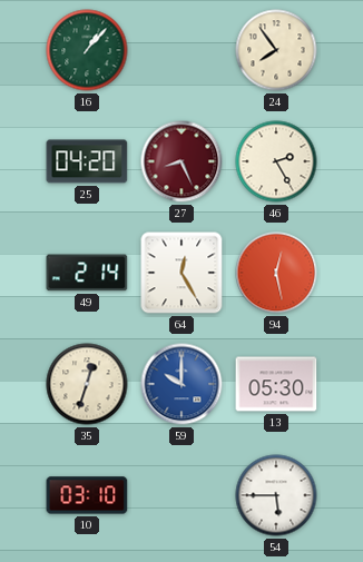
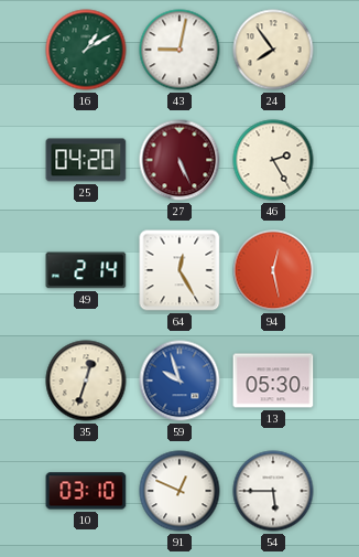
16: 1:07 -> 1:10
43: none -> 9:02
27: 8:26 -> 5:26
59: 10:00 -> 9:57
91: none -> 12:49
